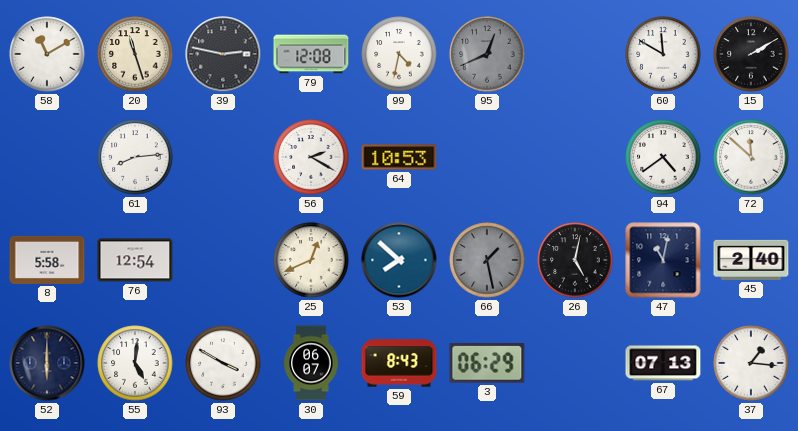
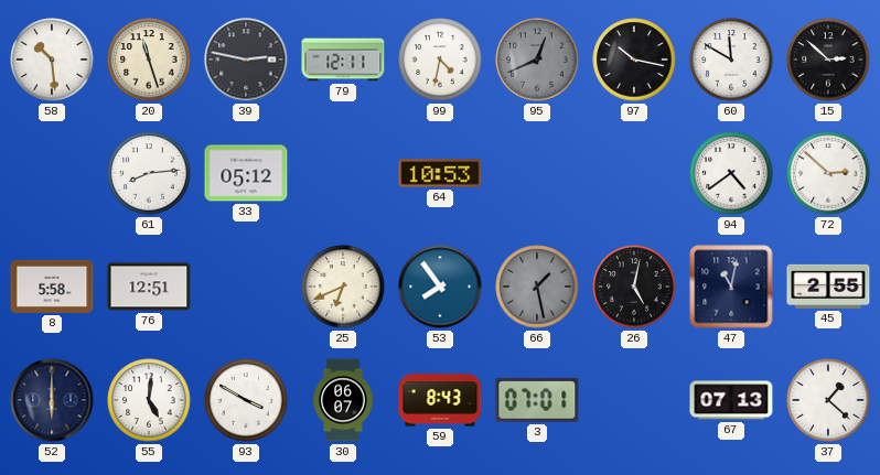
58: 11:10 -> 10:29
79: 12:08 -> 12:11
97: none -> 10:17
15: 2:10 -> 2:52
33: none -> 05:12
56: 2:20 -> none
72: 11:52 -> 2:52
76: 12:54 -> 12:51
25: 12:41 -> 6:41
53: 7:52 -> 7:54
45: 2:40 -> 2:55
3: 06:29 -> 07:01
37: 1:16 -> 1:22
